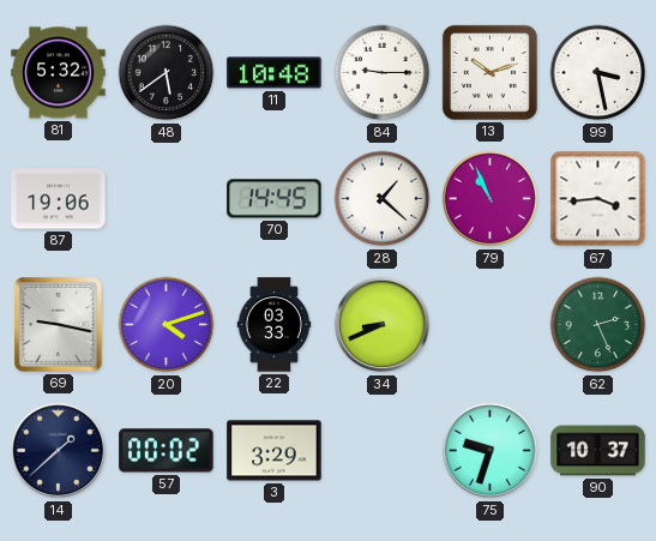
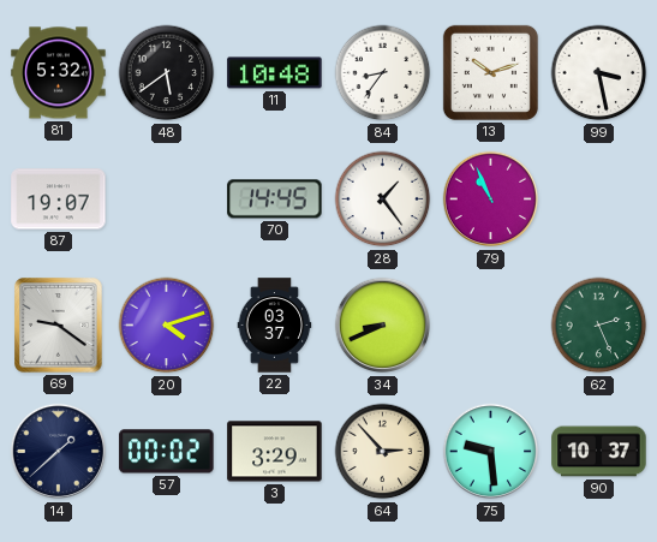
84: 9:15 -> 8:36
87: 19:06 -> 19:07
28: 1:22 -> 1:24
67: 3:44 -> none
69: 9:17 -> 9:21
22: 03:33 -> 03:37
64: none -> 2:53
75: 9:33 -> 9:29
